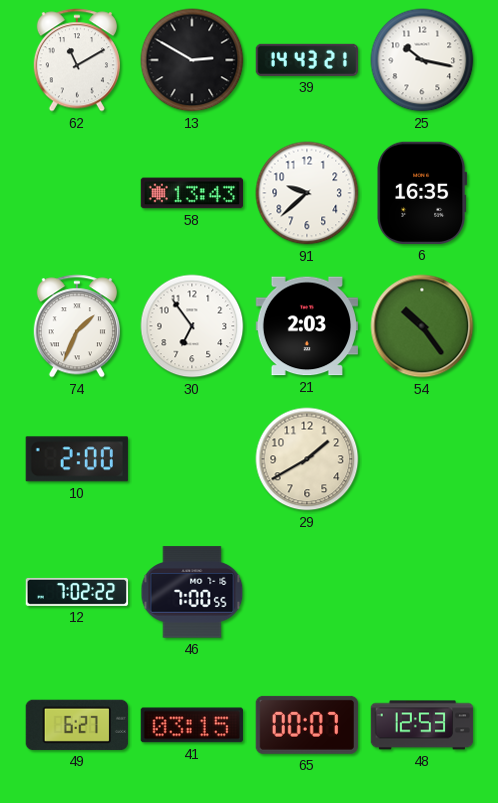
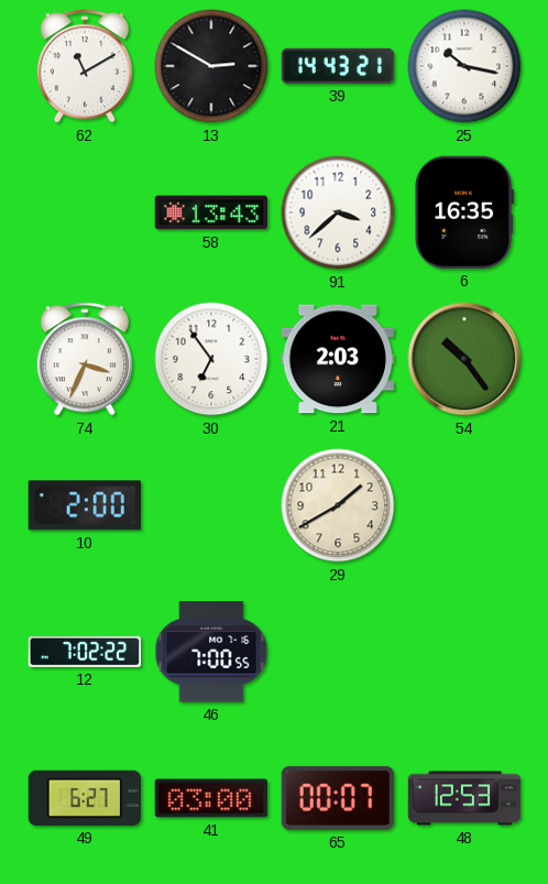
91: 9:38 -> 3:38
74: 1:34 -> 3:34
41: 03:15 -> 03:00
